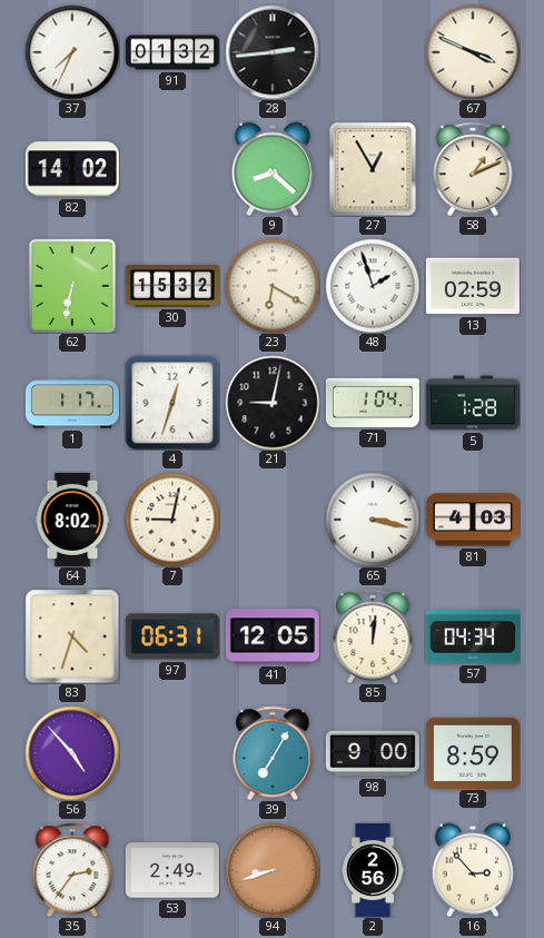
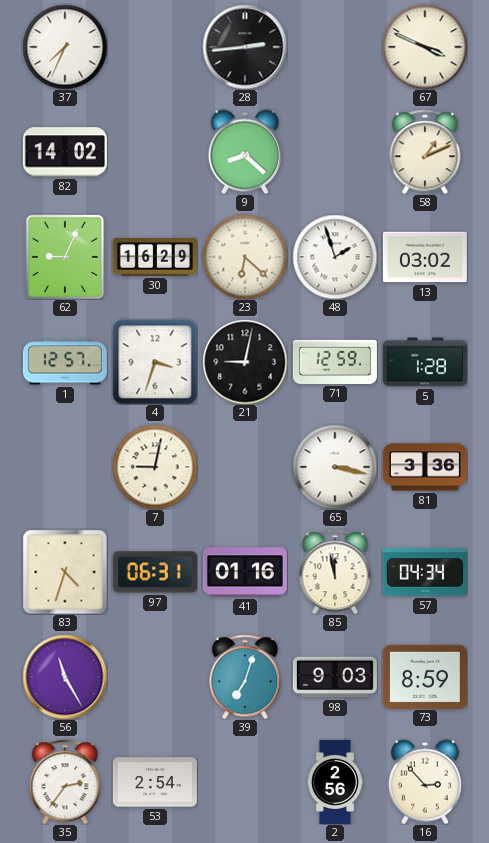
91: 01:32 -> none
27: 12:55 -> none
62: 6:32 -> 9:04
30: 15:32 -> 16:29
23: 6:20 -> 6:22
13: 02:59 -> 03:02
1: 1:17 -> 12:57
4: 12:33 -> 3:33
71: 1:04 -> 12:59
64: 8:02 -> none
81: 4:03 -> 3:36
41: 12:05 -> 01:16
85: 12:01 -> 11:58
56: 4:53 -> 11:25
39: 7:05 -> 7:03
98: 9:00 -> 9:03
53: 2:49 -> 2:54
94: 8:42 -> none
